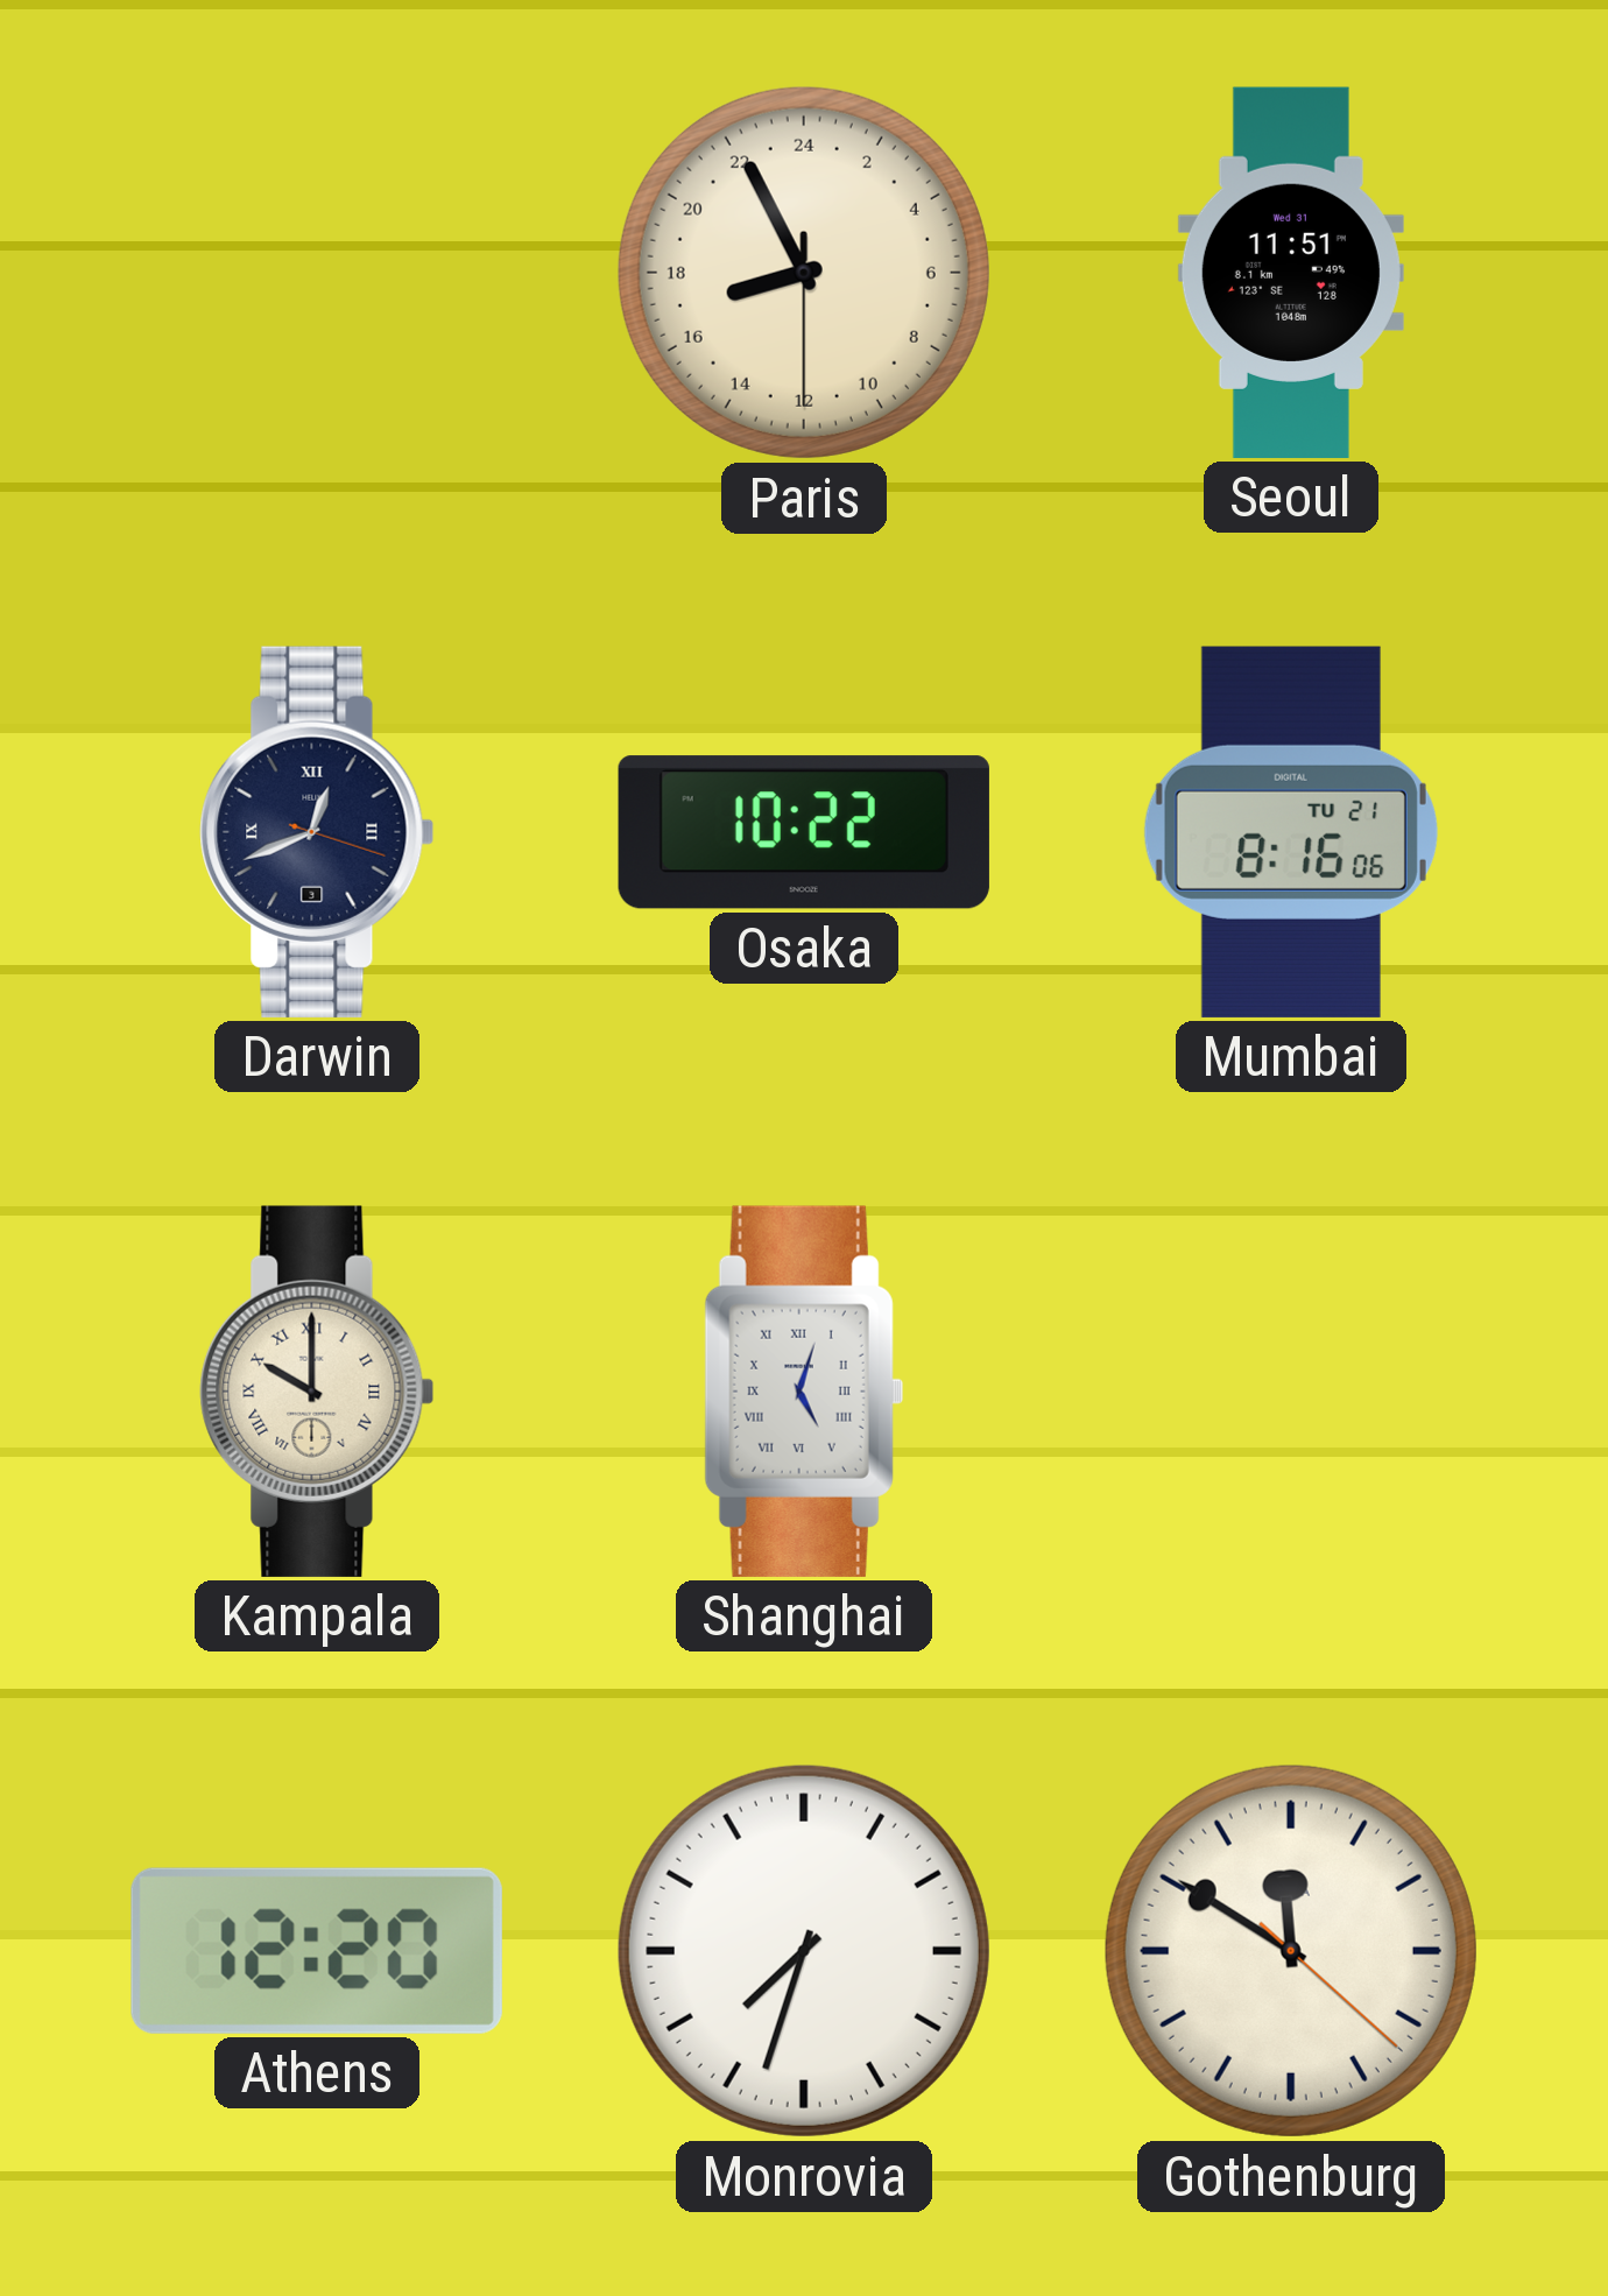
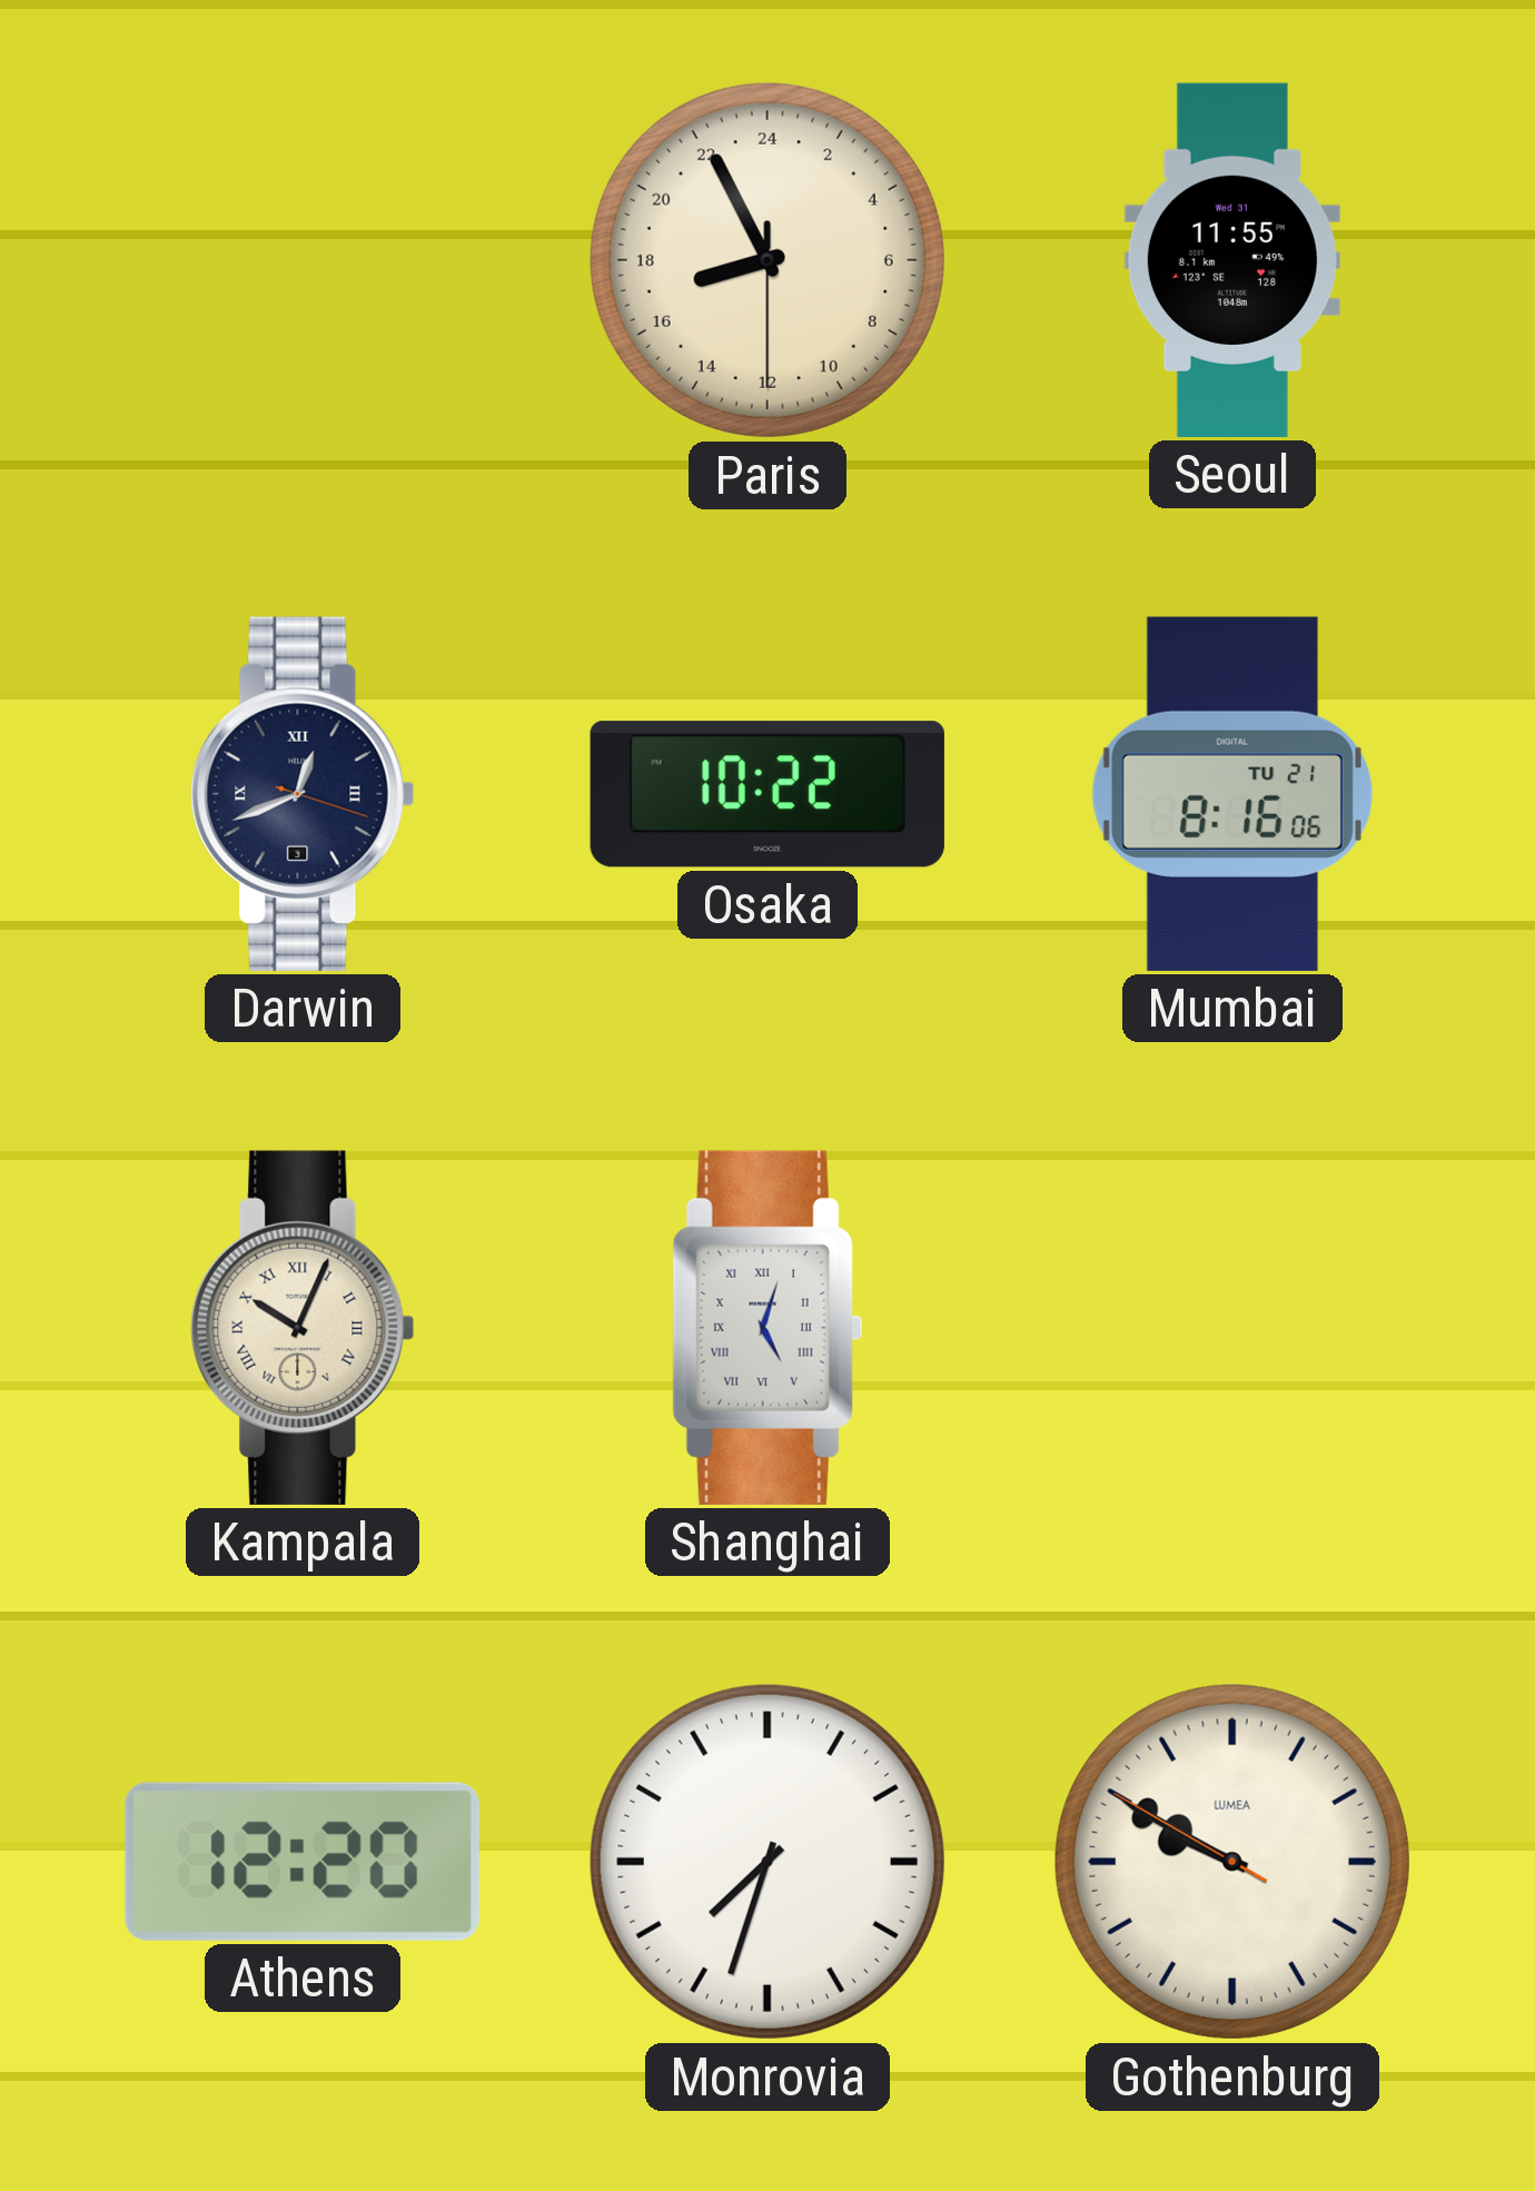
Seoul: 11:51 -> 11:55
Kampala: 10:00 -> 10:04
Gothenburg: 11:50 -> 9:49
